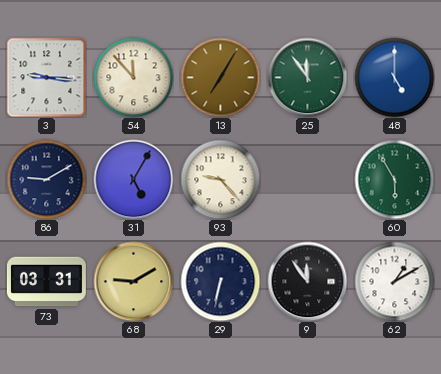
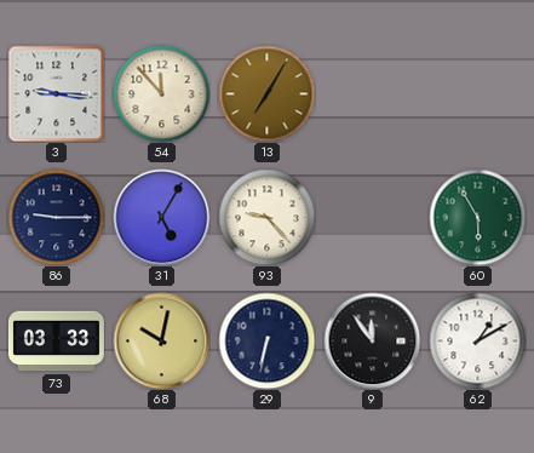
25: 11:54 -> none
48: 5:00 -> none
86: 9:10 -> 9:15
73: 03:31 -> 03:33
68: 9:10 -> 10:02
